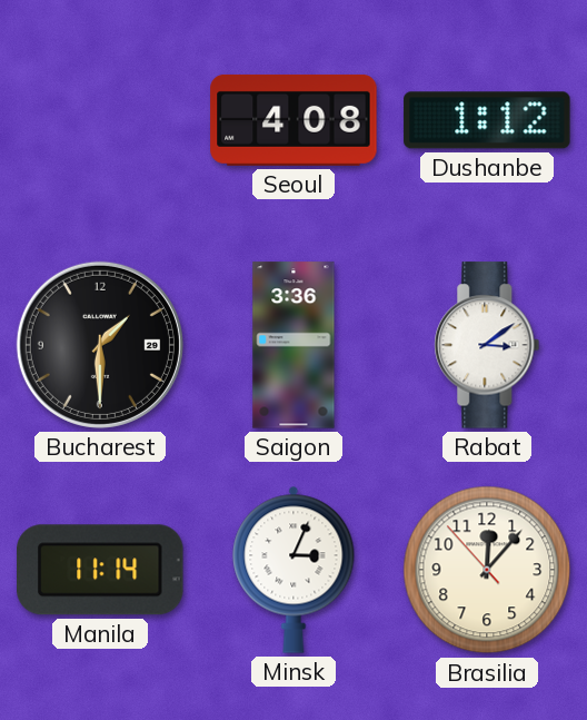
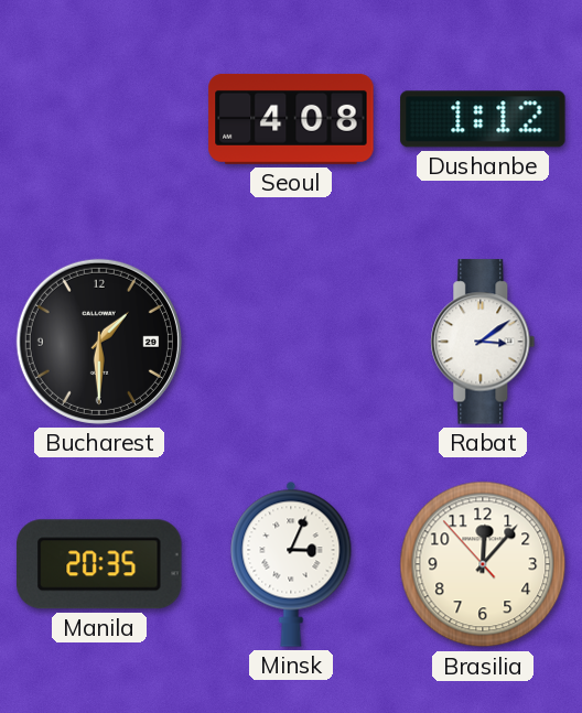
Saigon: 3:36 -> none
Manila: 11:14 -> 20:35
